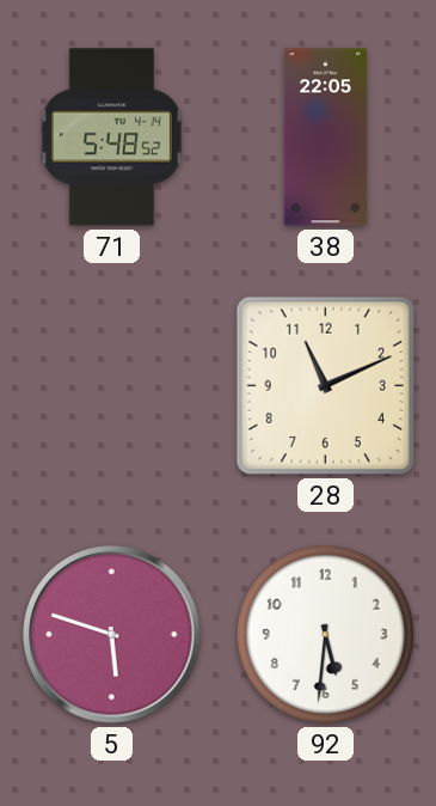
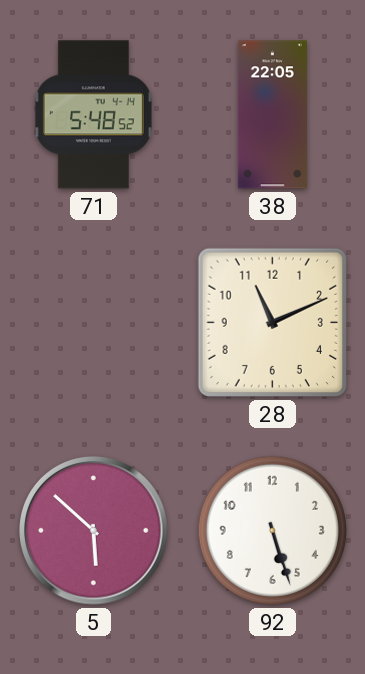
5: 5:48 -> 5:52
92: 5:31 -> 5:27
